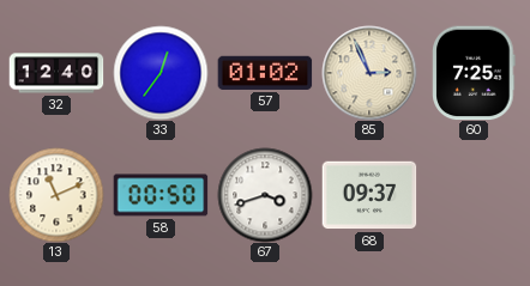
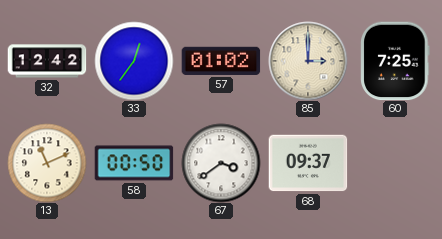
32: 12:40 -> 12:42
85: 2:56 -> 3:00
67: 3:42 -> 3:39
